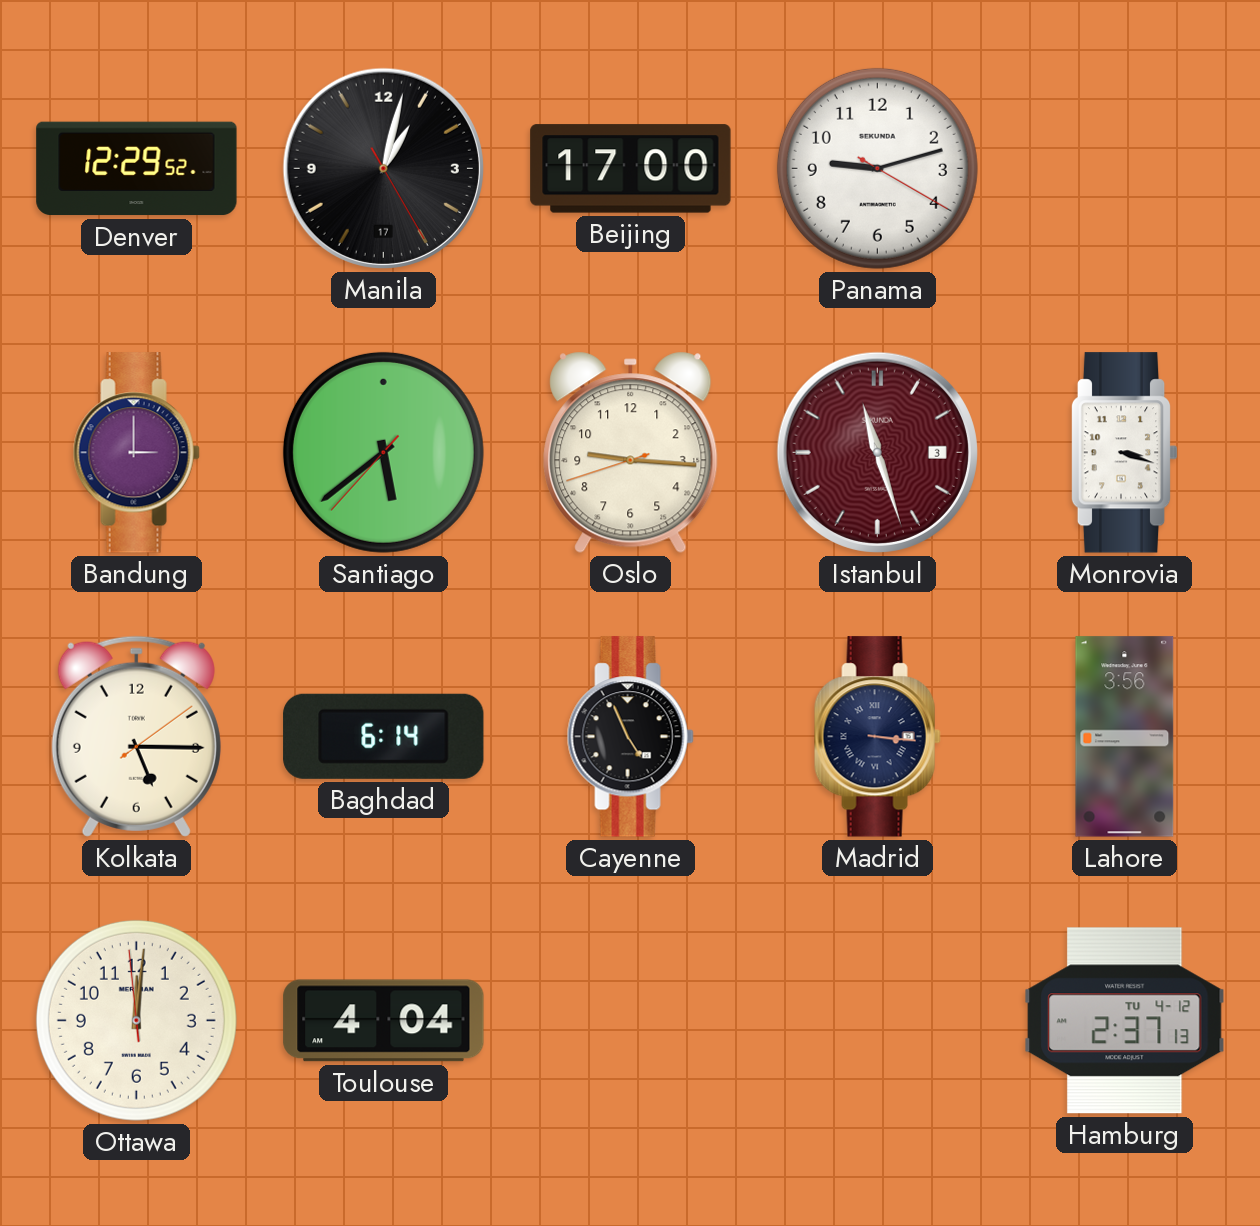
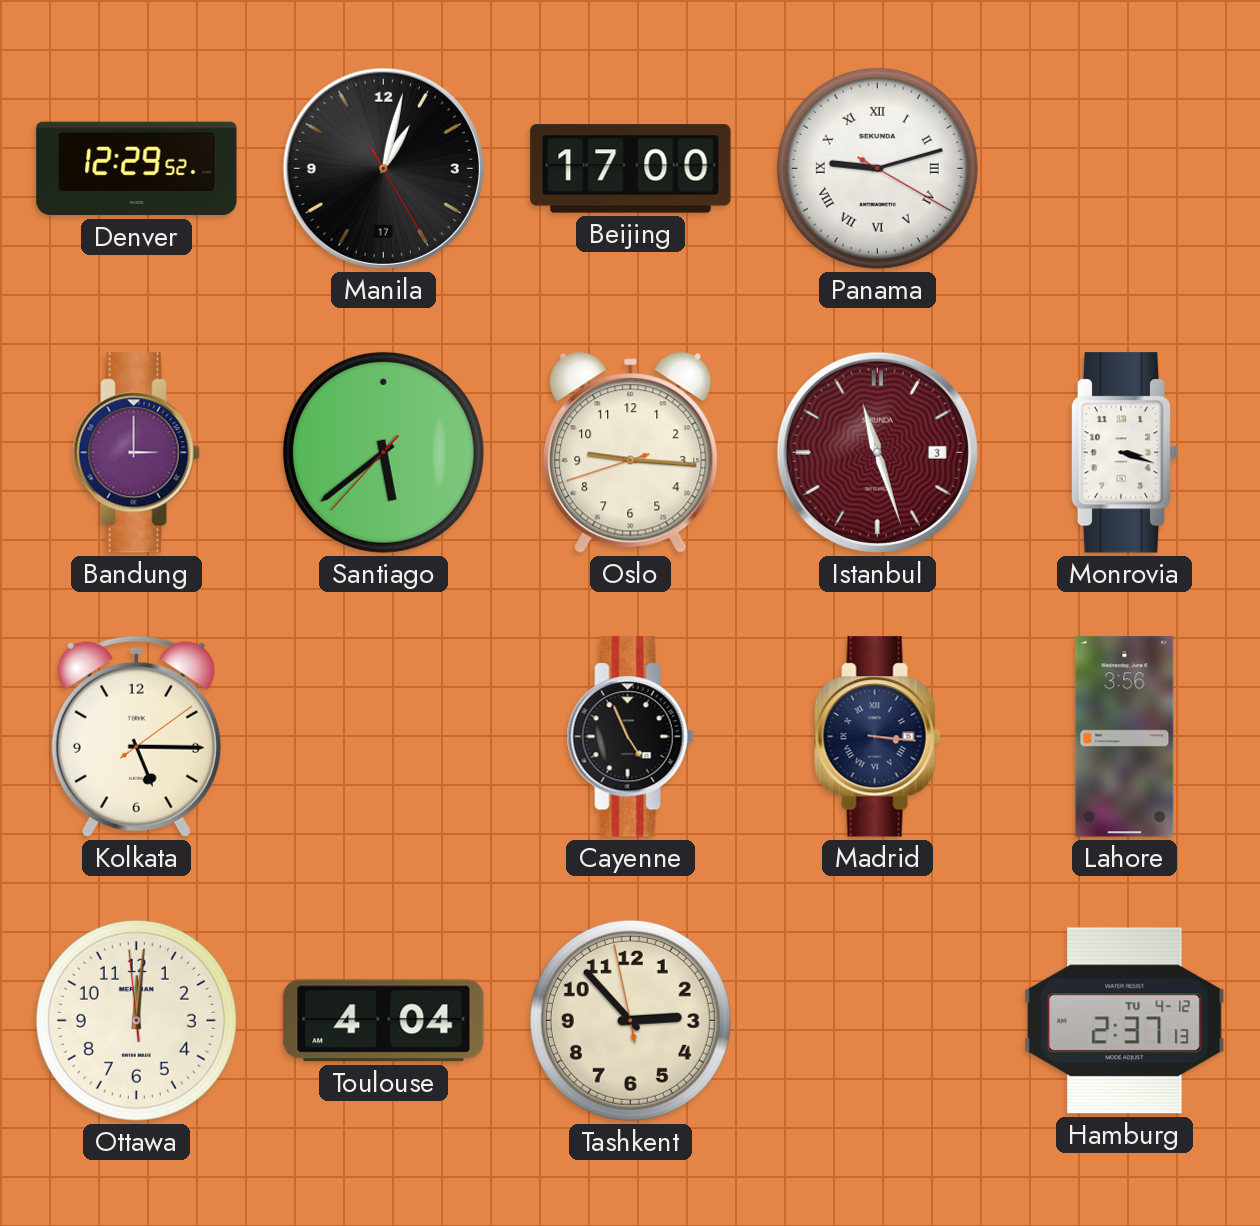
Panama numerals: Arabic -> Roman
Baghdad: 6:14 -> none
Tashkent: none -> 2:52
